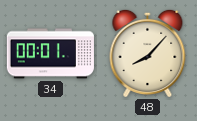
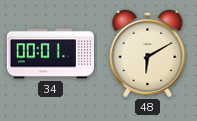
48: 8:07 -> 6:10
